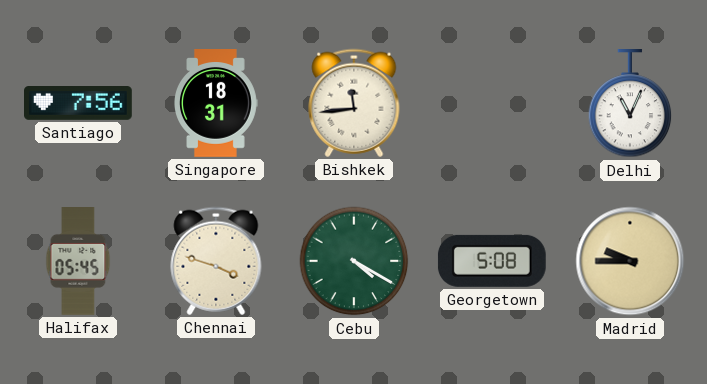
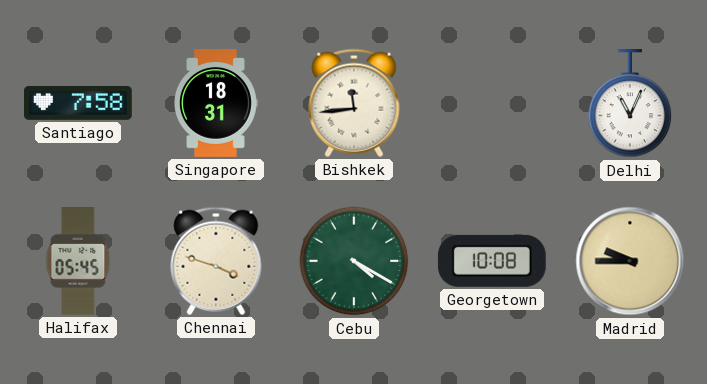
Santiago: 7:56 -> 7:58
Georgetown: 5:08 -> 10:08
